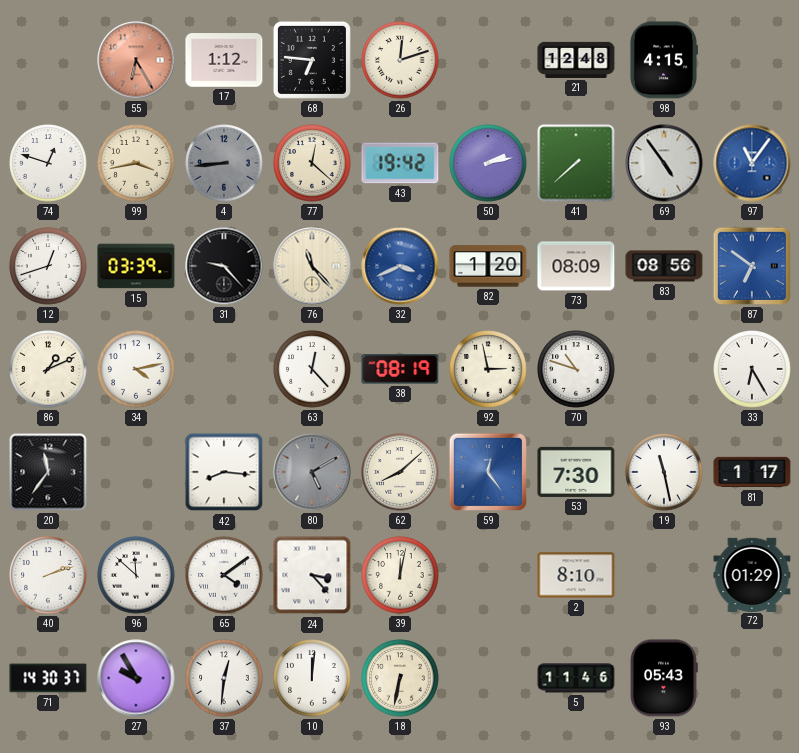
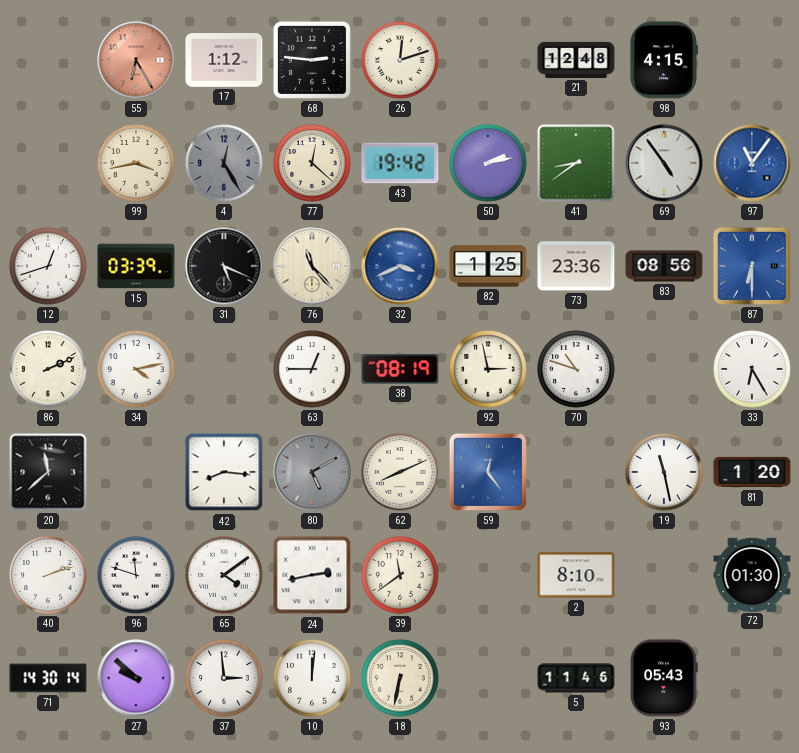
68: 6:46 -> 2:46
74: 12:48 -> none
4: 8:44 -> 12:25
41: 7:38 -> 8:39
31: 9:23 -> 5:19
82: 1:20 -> 1:25
73: 08:09 -> 23:36
87: 6:51 -> 6:30
86: 1:11 -> 2:11
63: 12:23 -> 12:45
20: 11:36 -> 11:38
62: 8:08 -> 8:11
53: 7:30 -> none
81: 1:17 -> 1:20
96: 11:52 -> 11:48
24: 3:23 -> 2:43
39: 12:02 -> 11:39
72: 01:29 -> 01:30
71: 14:30:37 -> 14:30:14
27: 9:55 -> 9:52
37: 12:31 -> 2:59
